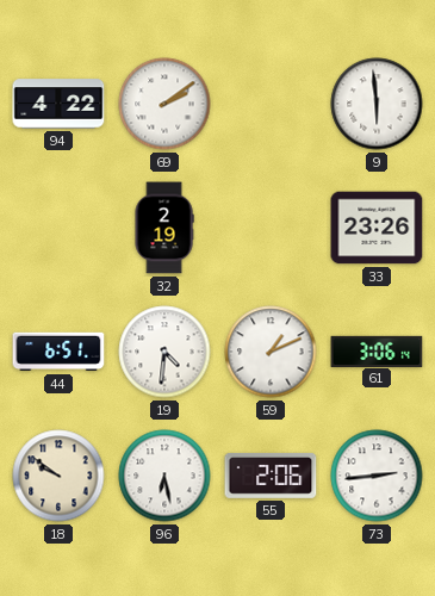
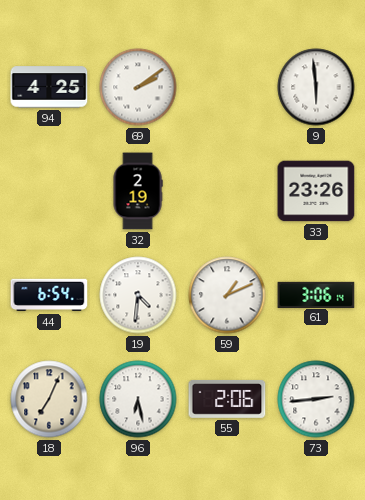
94: 4:22 -> 4:25
44: 6:51 -> 6:54
18: 9:51 -> 7:04
